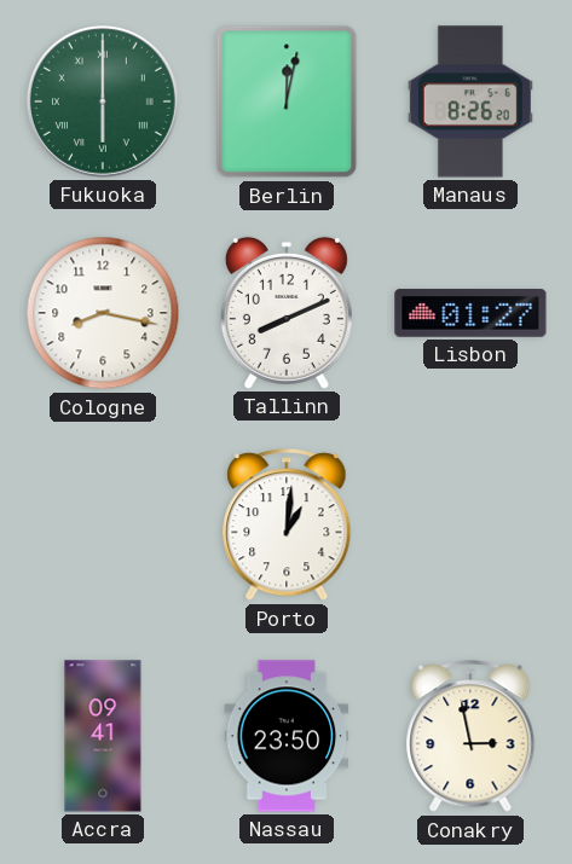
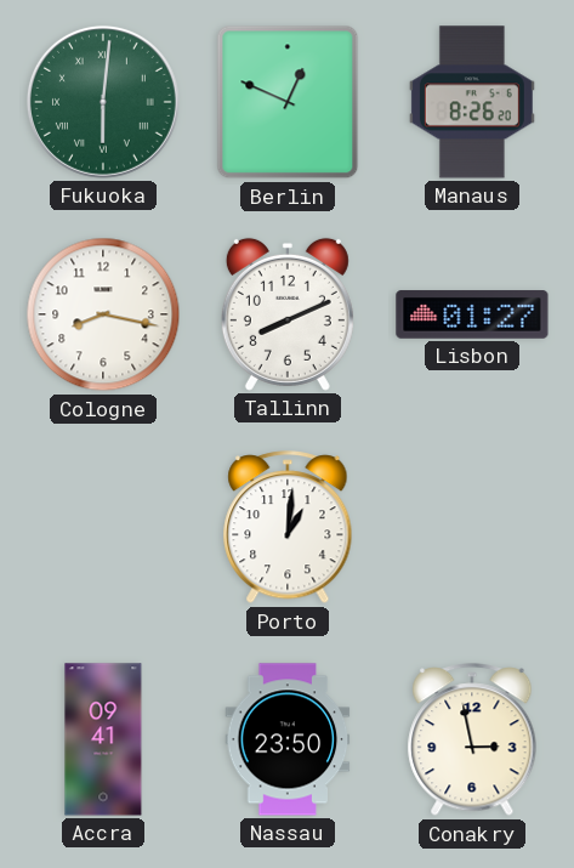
Fukuoka: 6:00 -> 6:01
Berlin: 12:02 -> 12:49
